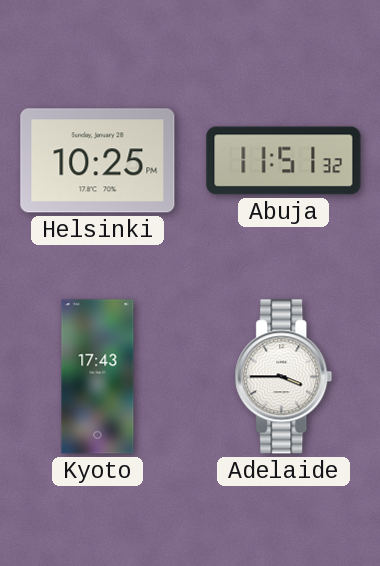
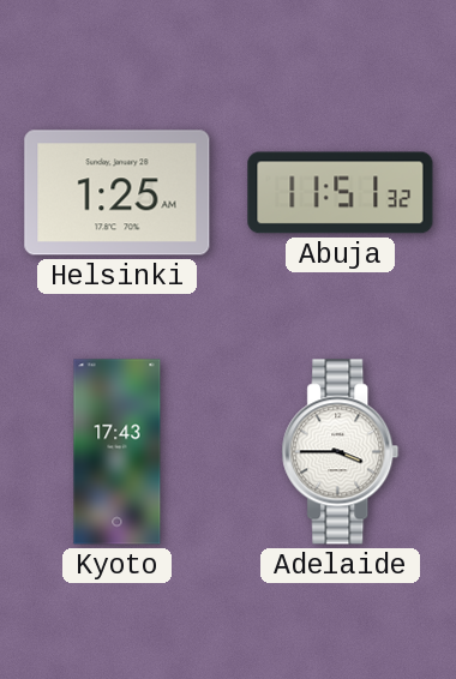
Helsinki: 10:25 -> 1:25
